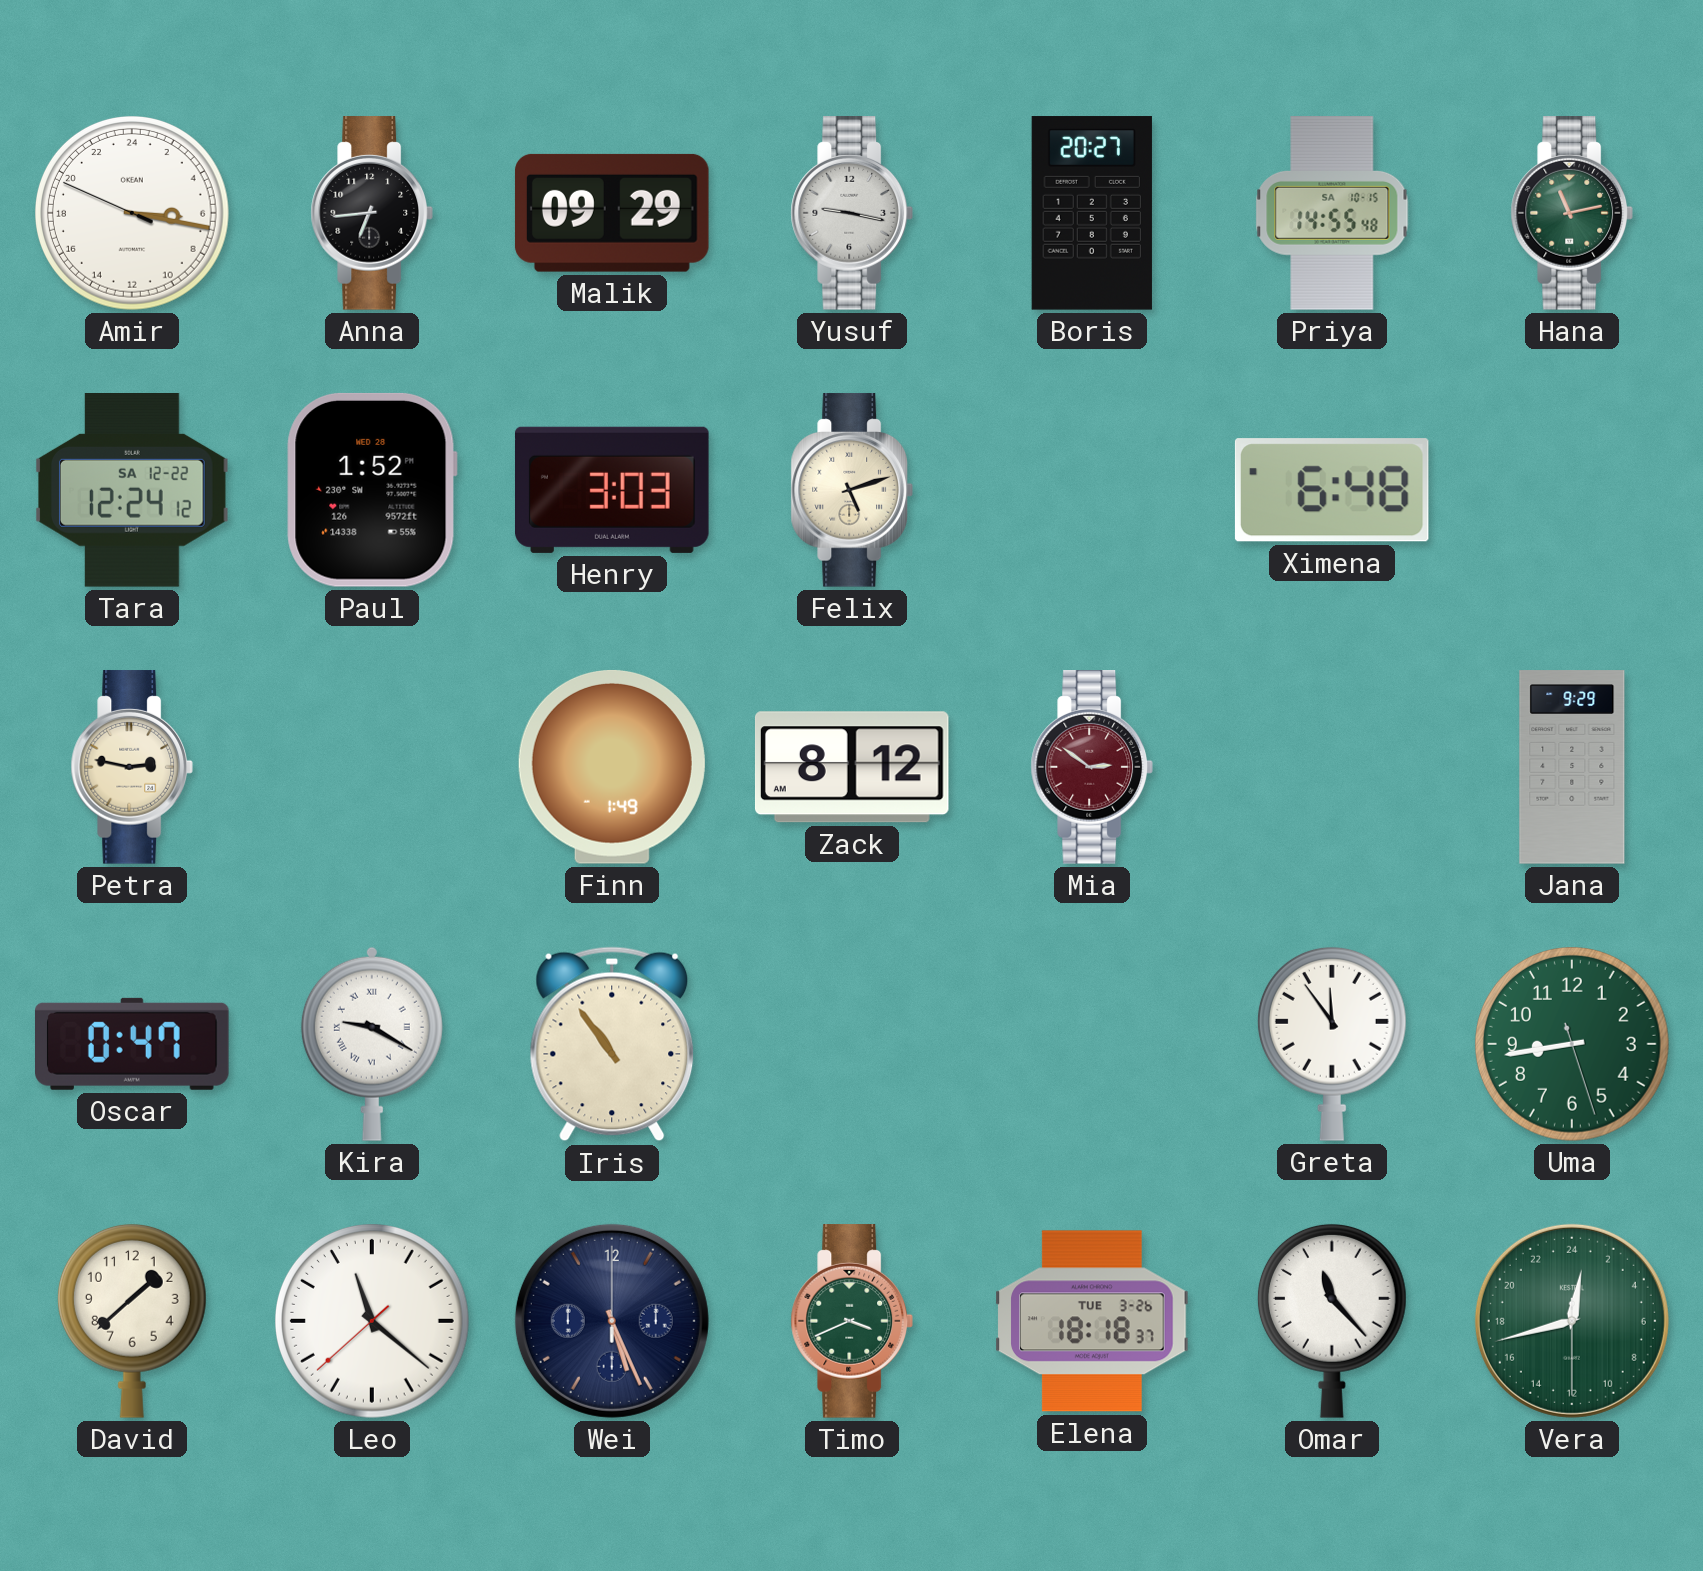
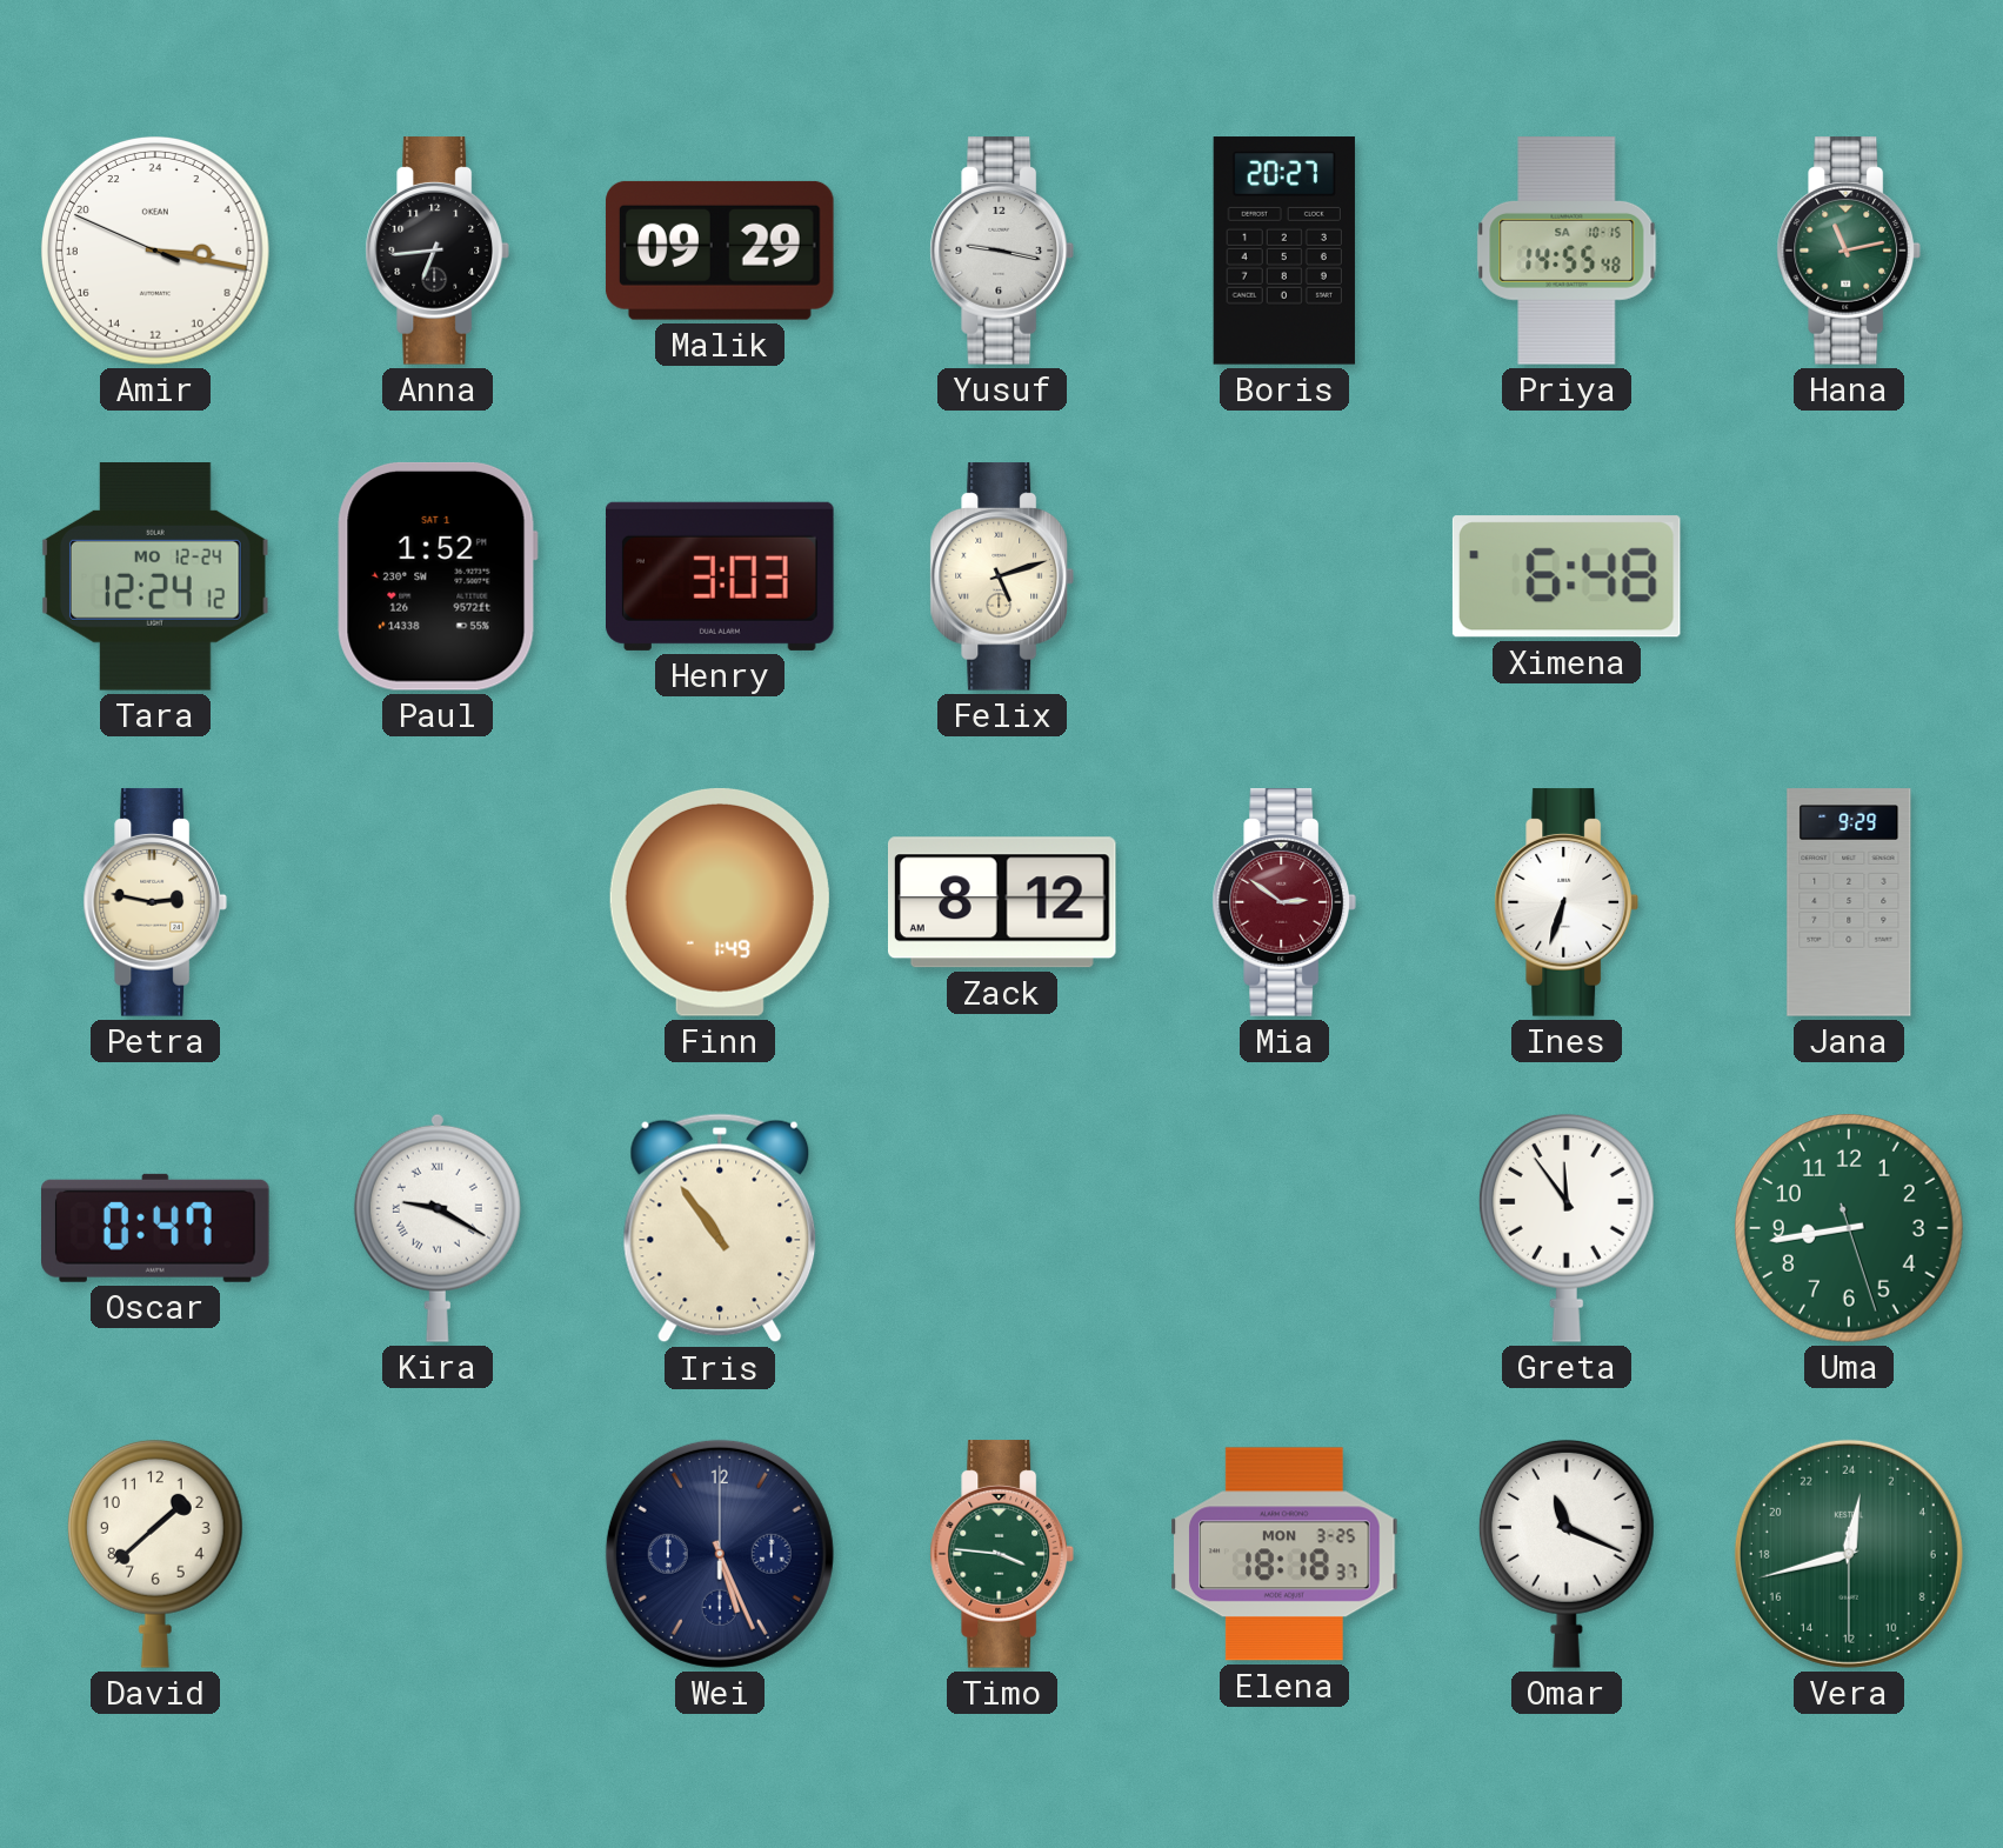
Tara date: SA 12-22 -> MO 12-24
Paul date: WED 28 -> SAT 1
Ines: none -> 6:33
Leo: 11:21 -> none
Timo: 3:41 -> 3:46
Elena date: TUE 3-26 -> MON 3-25
Omar: 11:23 -> 11:19
